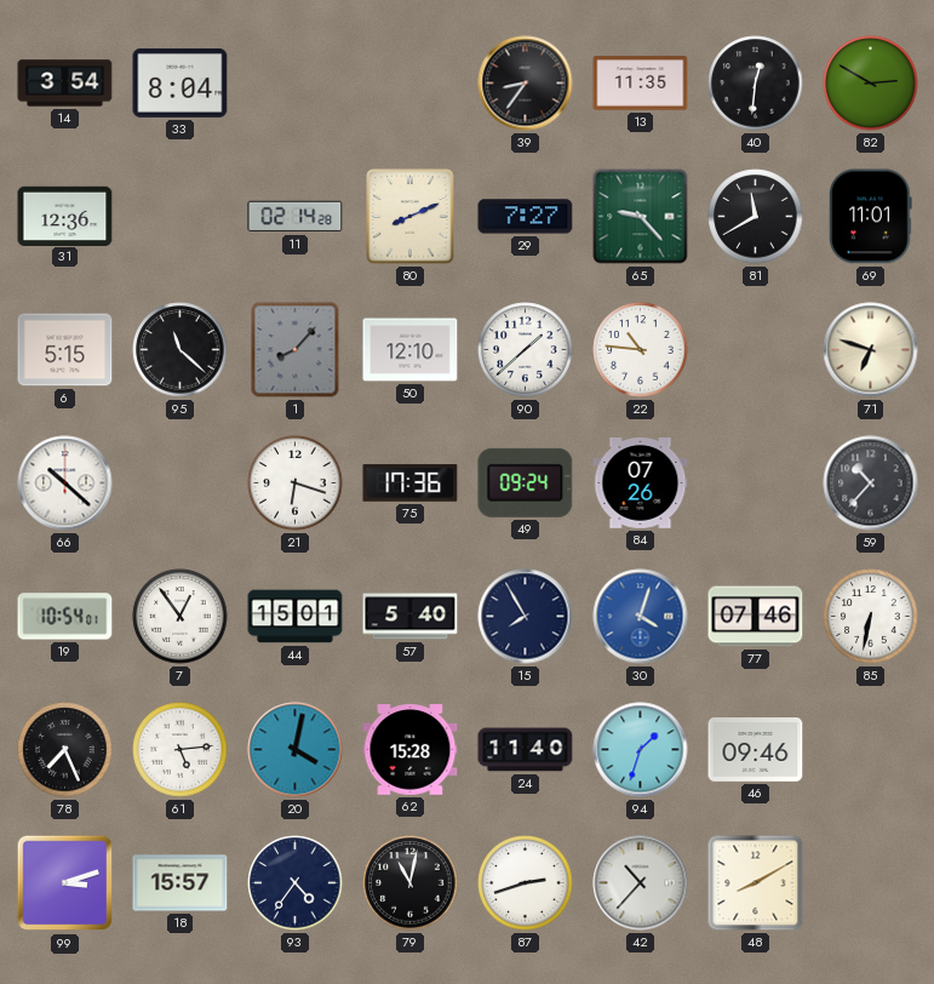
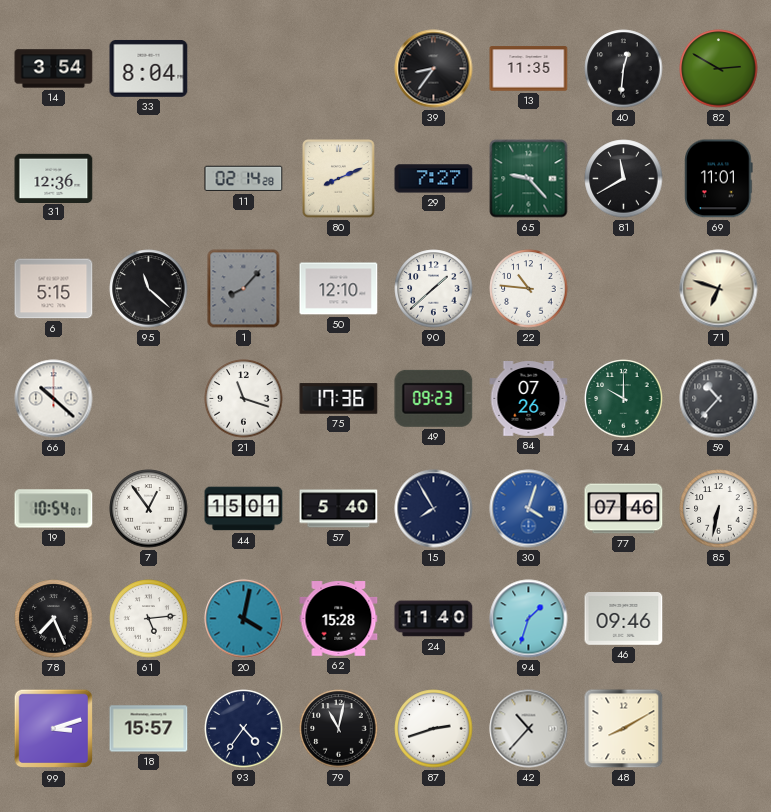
21: 6:18 -> 11:18
49: 09:24 -> 09:23
74: none -> 10:00
